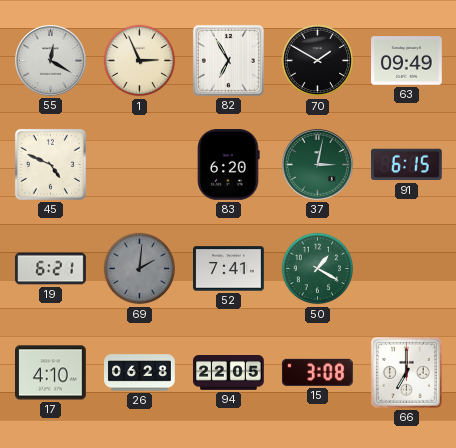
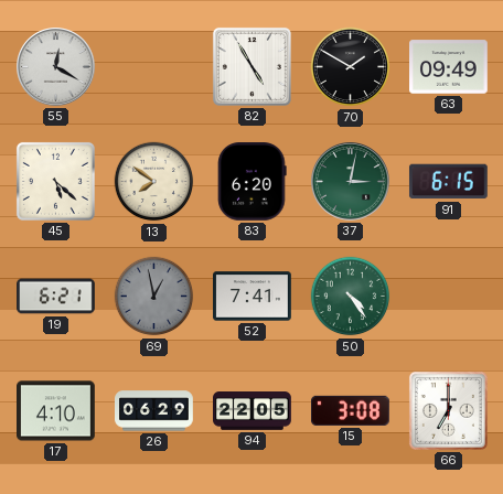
1: 2:56 -> none
82: 6:55 -> 4:55
45: 4:49 -> 5:22
13: none -> 7:51
69: 2:01 -> 12:58
50: 1:20 -> 4:24
26: 06:28 -> 06:29
